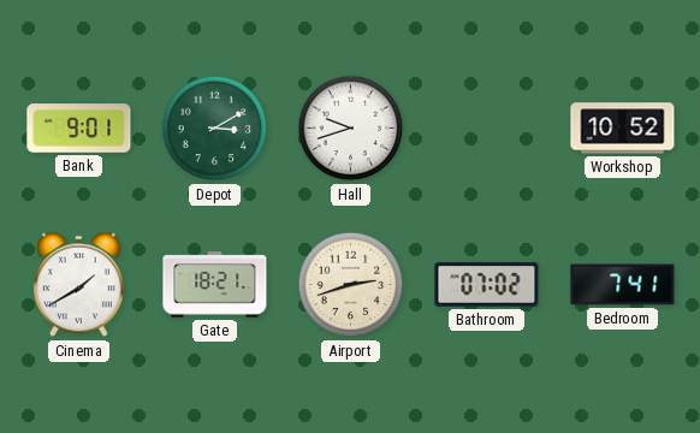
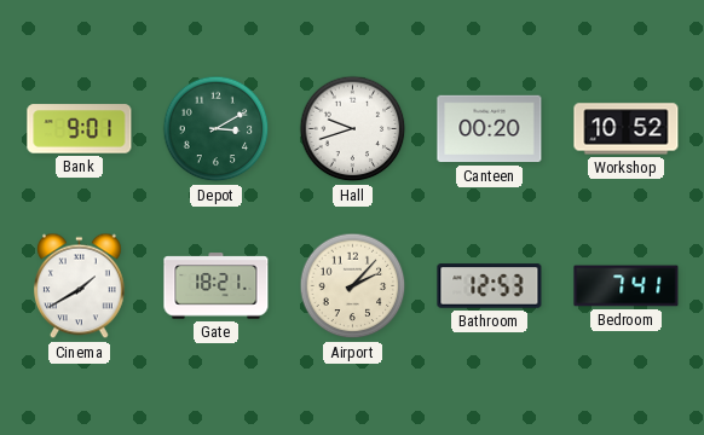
Canteen: none -> 00:20
Airport: 2:42 -> 2:07
Bathroom: 07:02 -> 12:53
